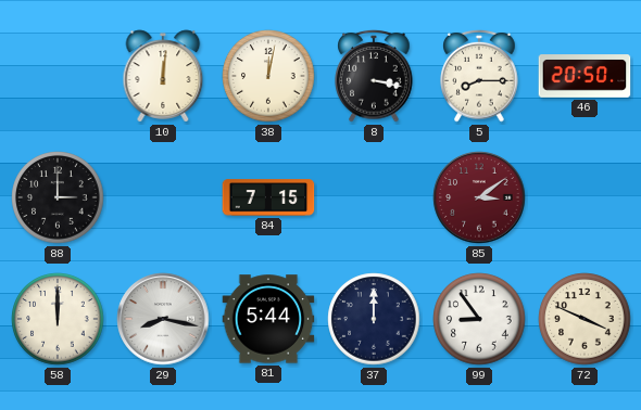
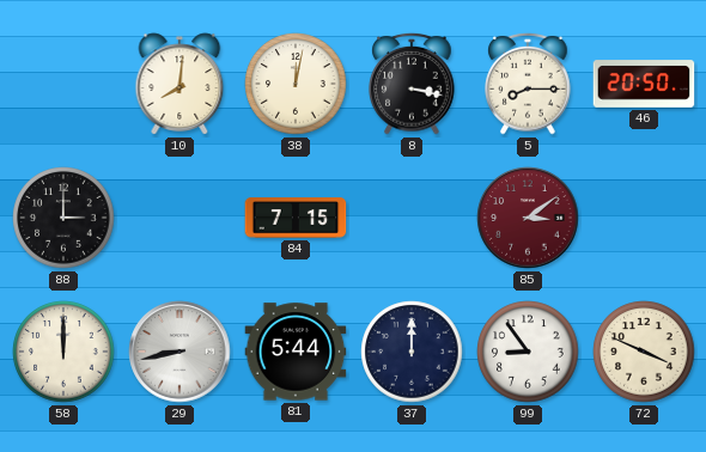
10: 12:01 -> 8:01
29: 8:17 -> 8:43
